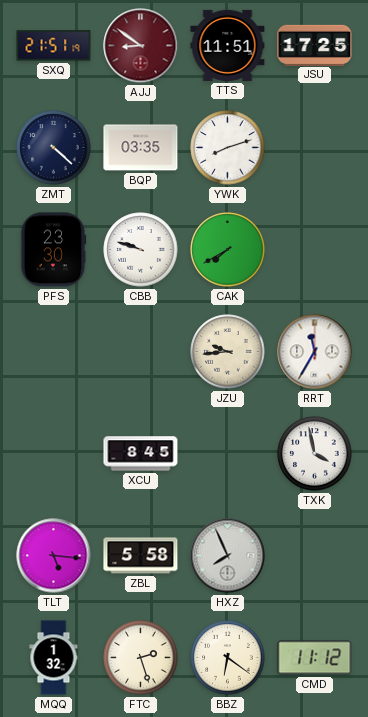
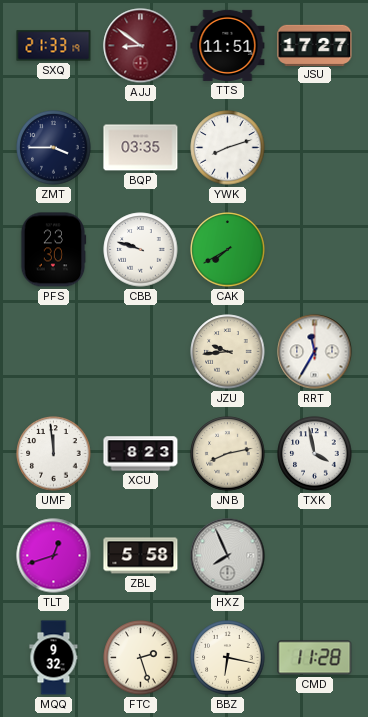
SXQ: 21:51 -> 21:33
JSU: 17:25 -> 17:27
ZMT: 4:22 -> 3:45
UMF: none -> 11:59
XCU: 8:45 -> 8:23
JNB: none -> 8:13
TLT: 5:16 -> 12:42
MQQ: 1:32 -> 9:32
BBZ: 6:21 -> 6:17
CMD: 11:12 -> 11:28
